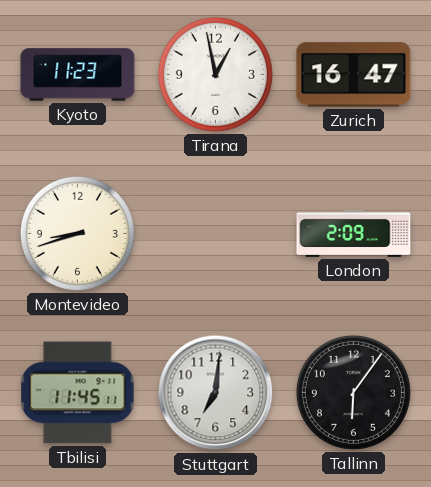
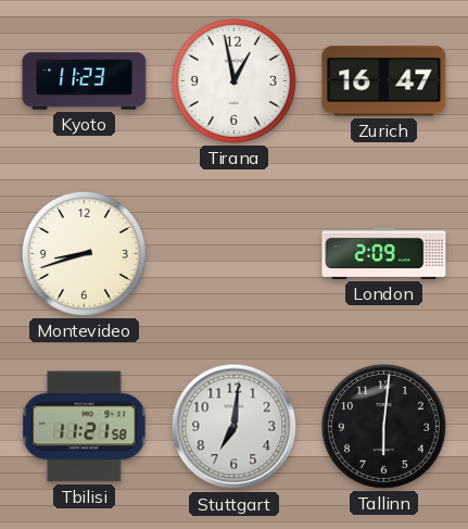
Tbilisi: 11:45 -> 11:21
Tallinn: 6:06 -> 6:01
